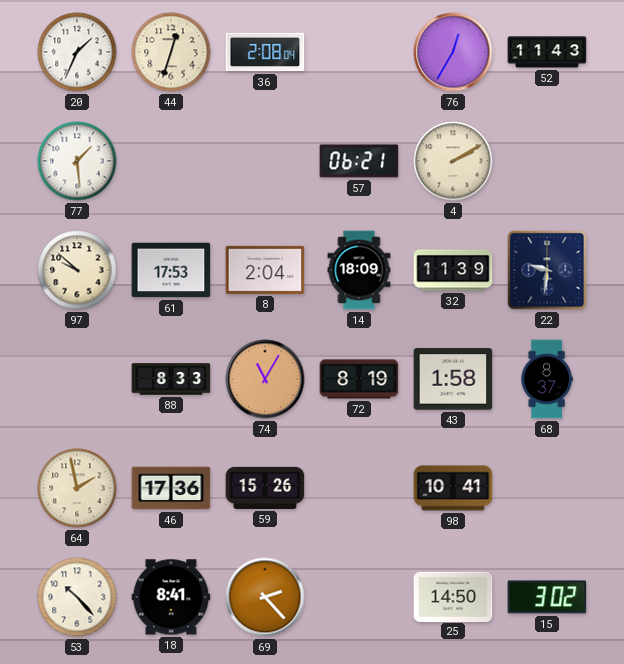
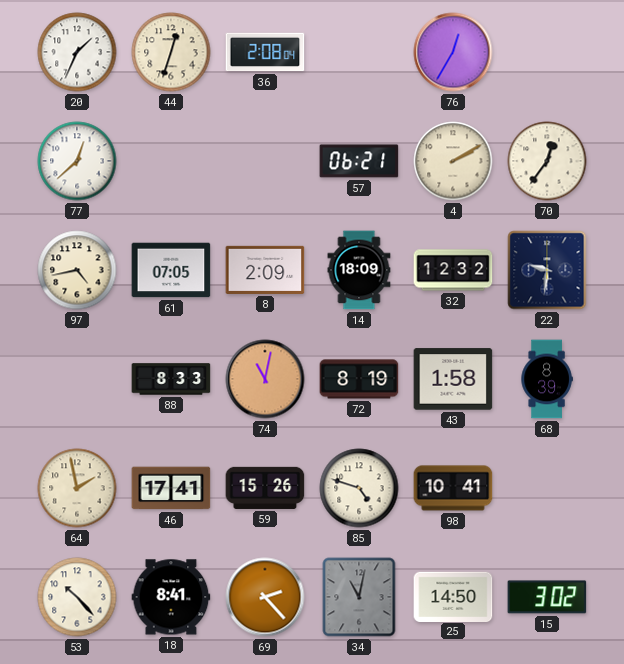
52: 11:43 -> none
77: 1:29 -> 12:38
70: none -> 12:36
97: 9:52 -> 4:43
61: 17:53 -> 07:05
8: 2:04 -> 2:09
32: 11:39 -> 12:32
74: 11:05 -> 11:02
68: 8:37 -> 8:39
46: 17:36 -> 17:41
85: none -> 4:48
34: none -> 11:02
